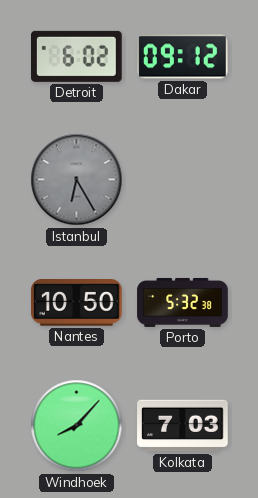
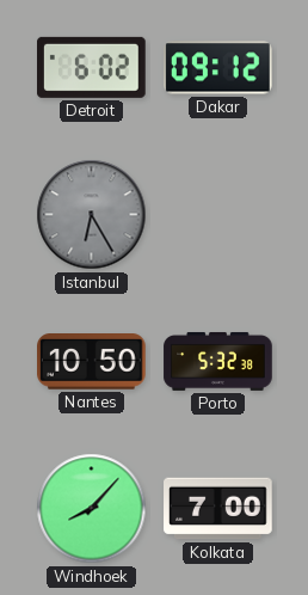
Kolkata: 7:03 -> 7:00
